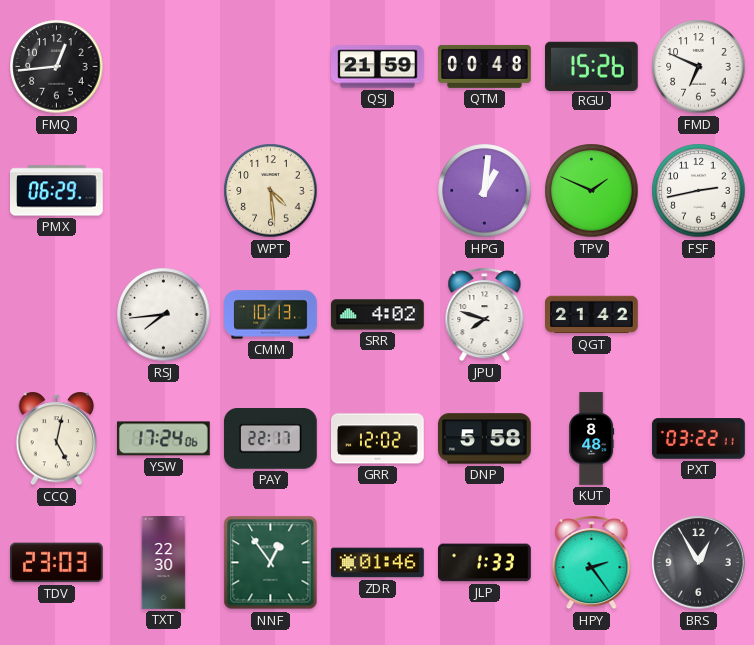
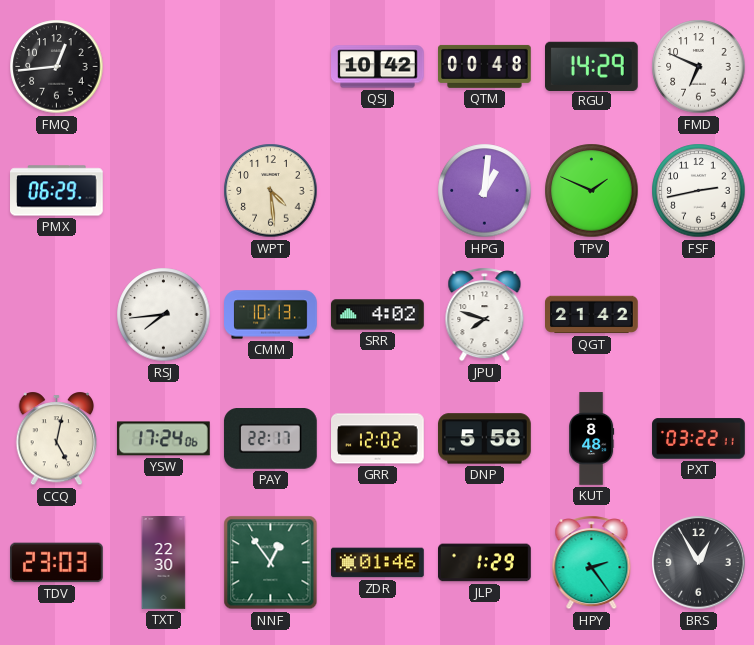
QSJ: 21:59 -> 10:42
RGU: 15:26 -> 14:29
JLP: 1:33 -> 1:29
